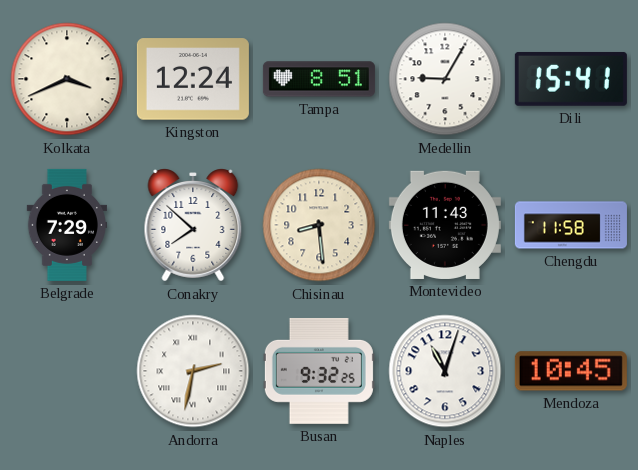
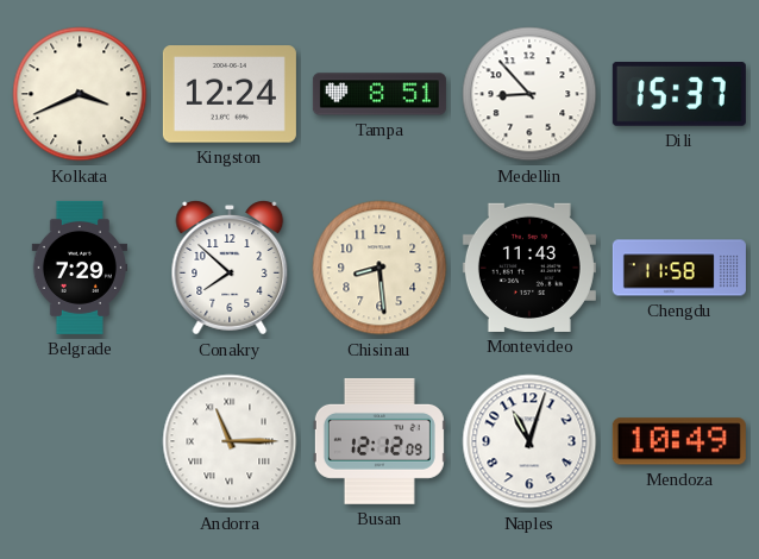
Medellin: 9:05 -> 8:53
Dili: 15:41 -> 15:37
Andorra: 2:32 -> 11:15
Busan: 9:32 -> 12:12
Mendoza: 10:45 -> 10:49
